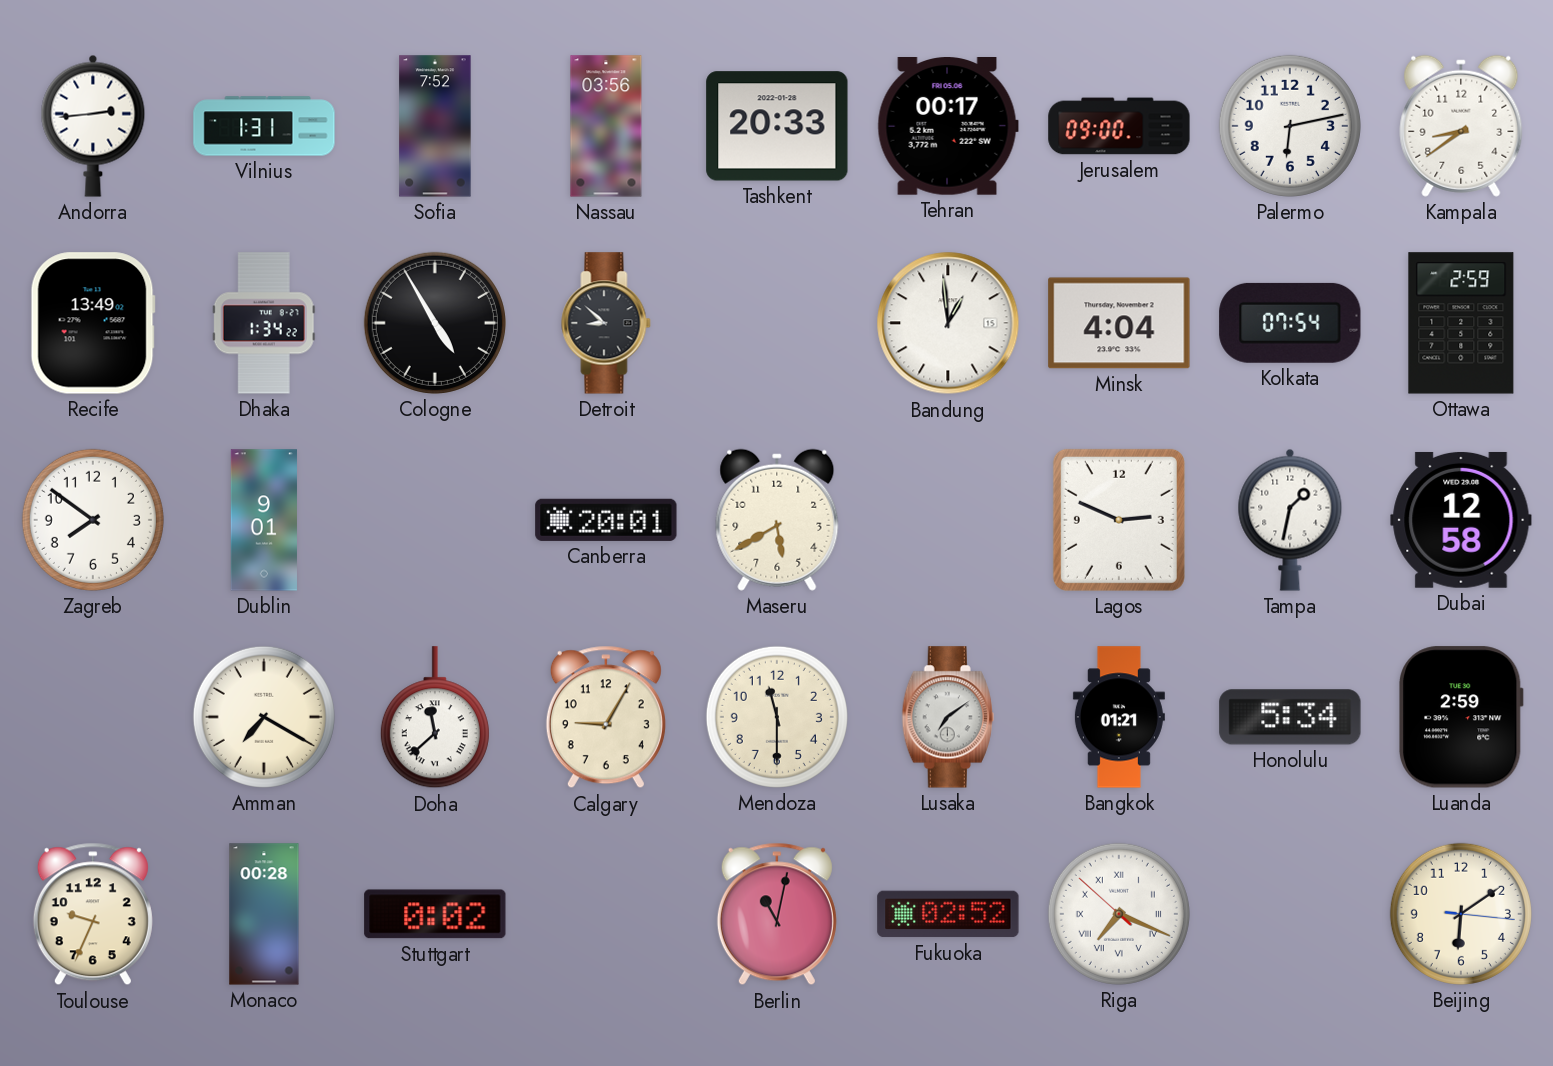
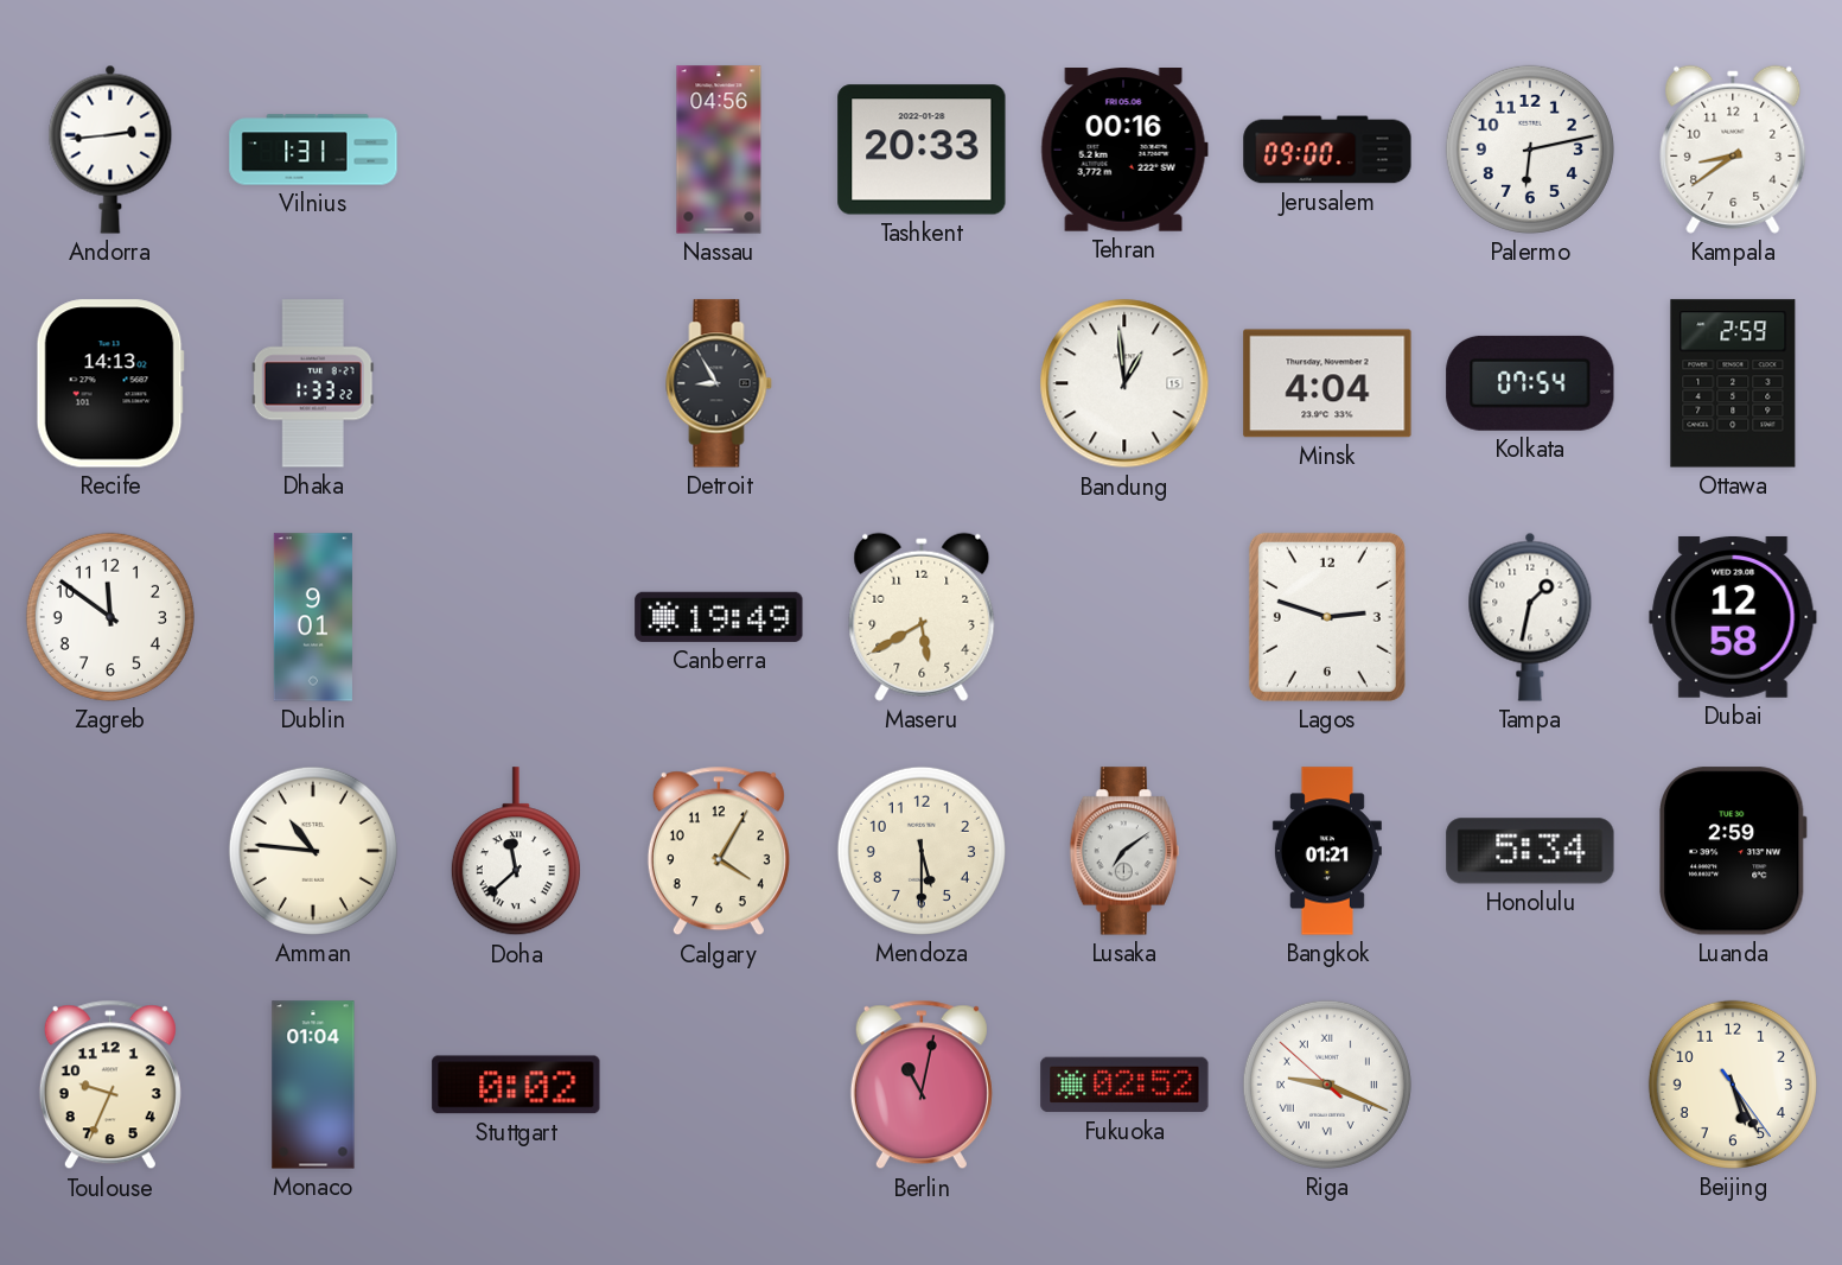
Sofia: 7:52 -> none
Nassau: 03:56 -> 04:56
Tehran: 00:17 -> 00:16
Recife: 13:49 -> 14:13
Dhaka: 1:34 -> 1:33
Cologne: 4:55 -> none
Detroit: 8:52 -> 8:55
Zagreb: 7:51 -> 11:51
Canberra: 20:01 -> 19:49
Lagos: 2:49 -> 2:48
Amman: 7:20 -> 10:46
Calgary: 9:05 -> 4:05
Mendoza: 11:30 -> 5:30
Monaco: 00:28 -> 01:04
Riga: 7:18 -> 9:18
Beijing: 6:09 -> 5:25
